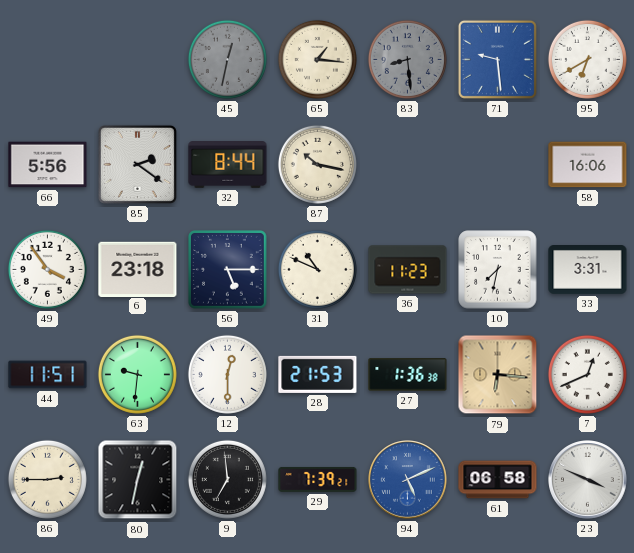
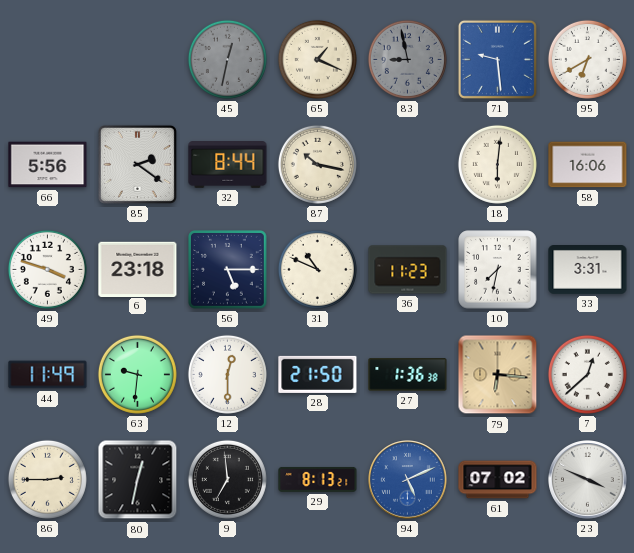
65: 1:16 -> 1:19
83: 8:29 -> 8:58
18: none -> 6:01
49: 3:54 -> 3:48
44: 11:51 -> 11:49
28: 21:53 -> 21:50
7: 12:41 -> 12:38
29: 7:39 -> 8:13
61: 06:58 -> 07:02
